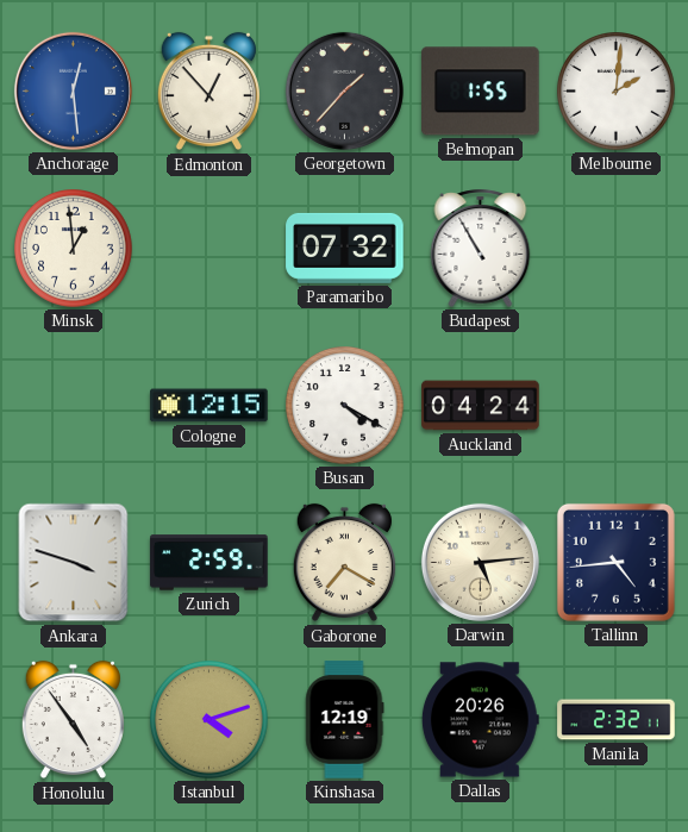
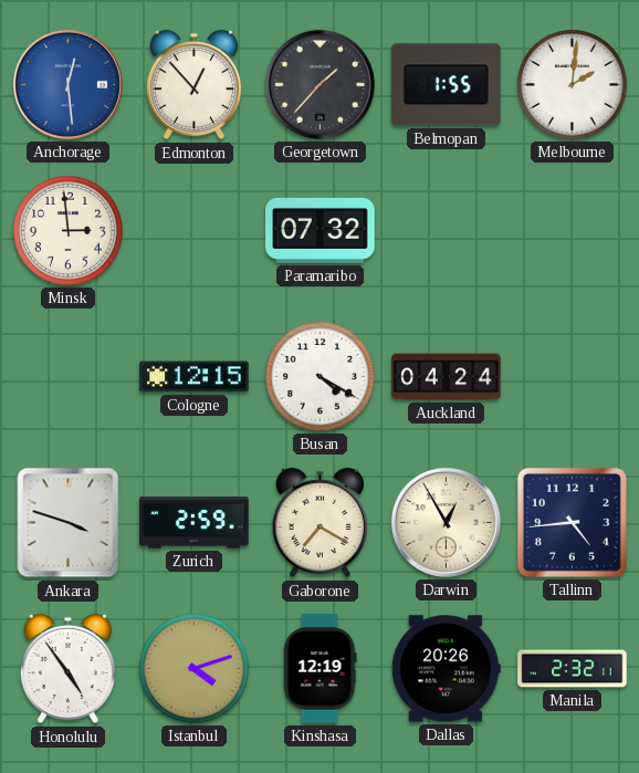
Minsk: 12:59 -> 2:59
Budapest: 10:55 -> none
Darwin: 5:14 -> 12:55
